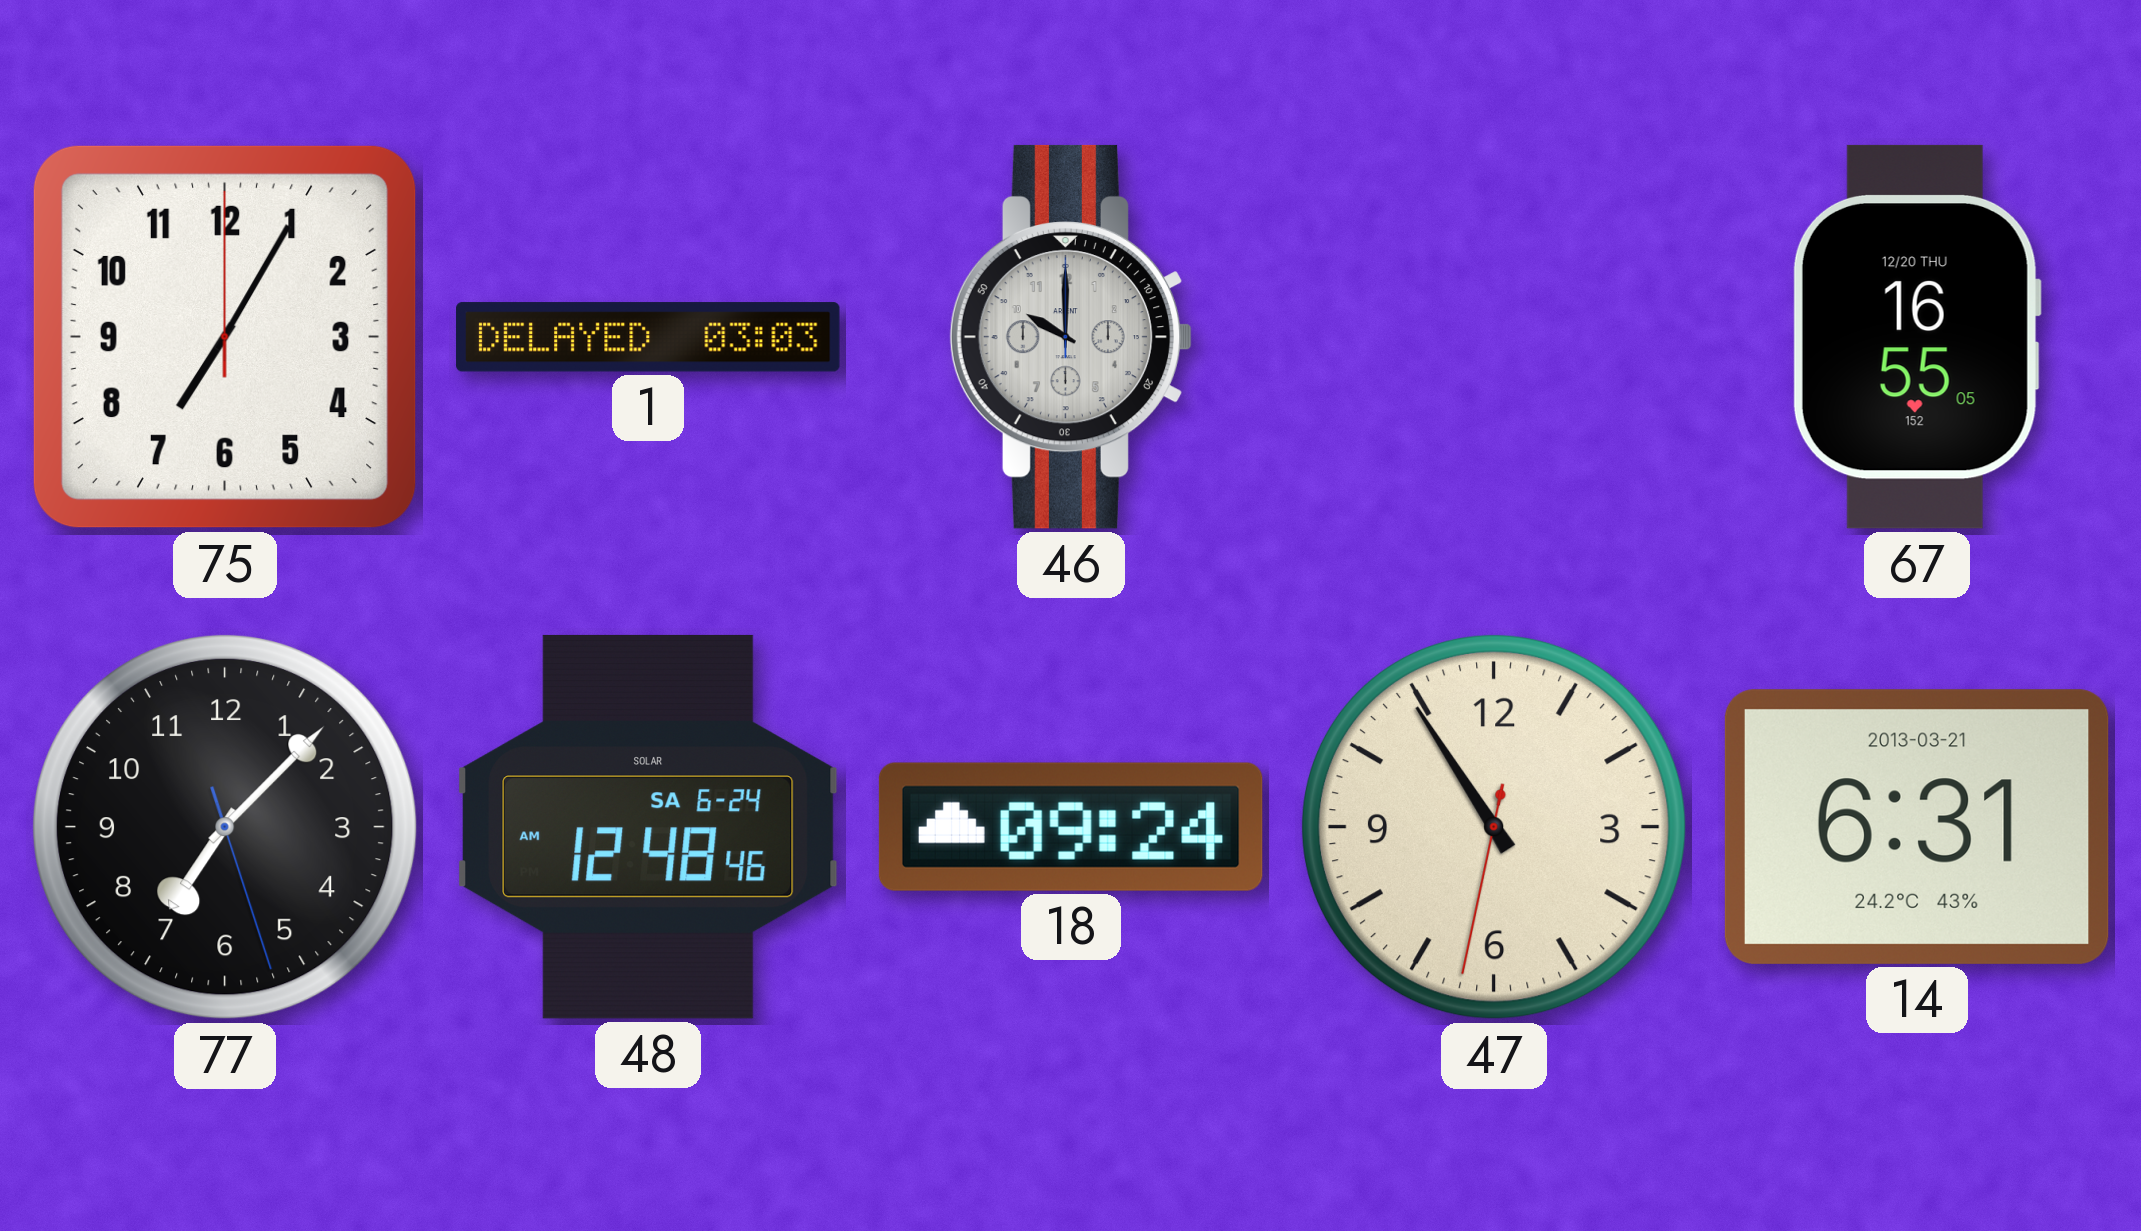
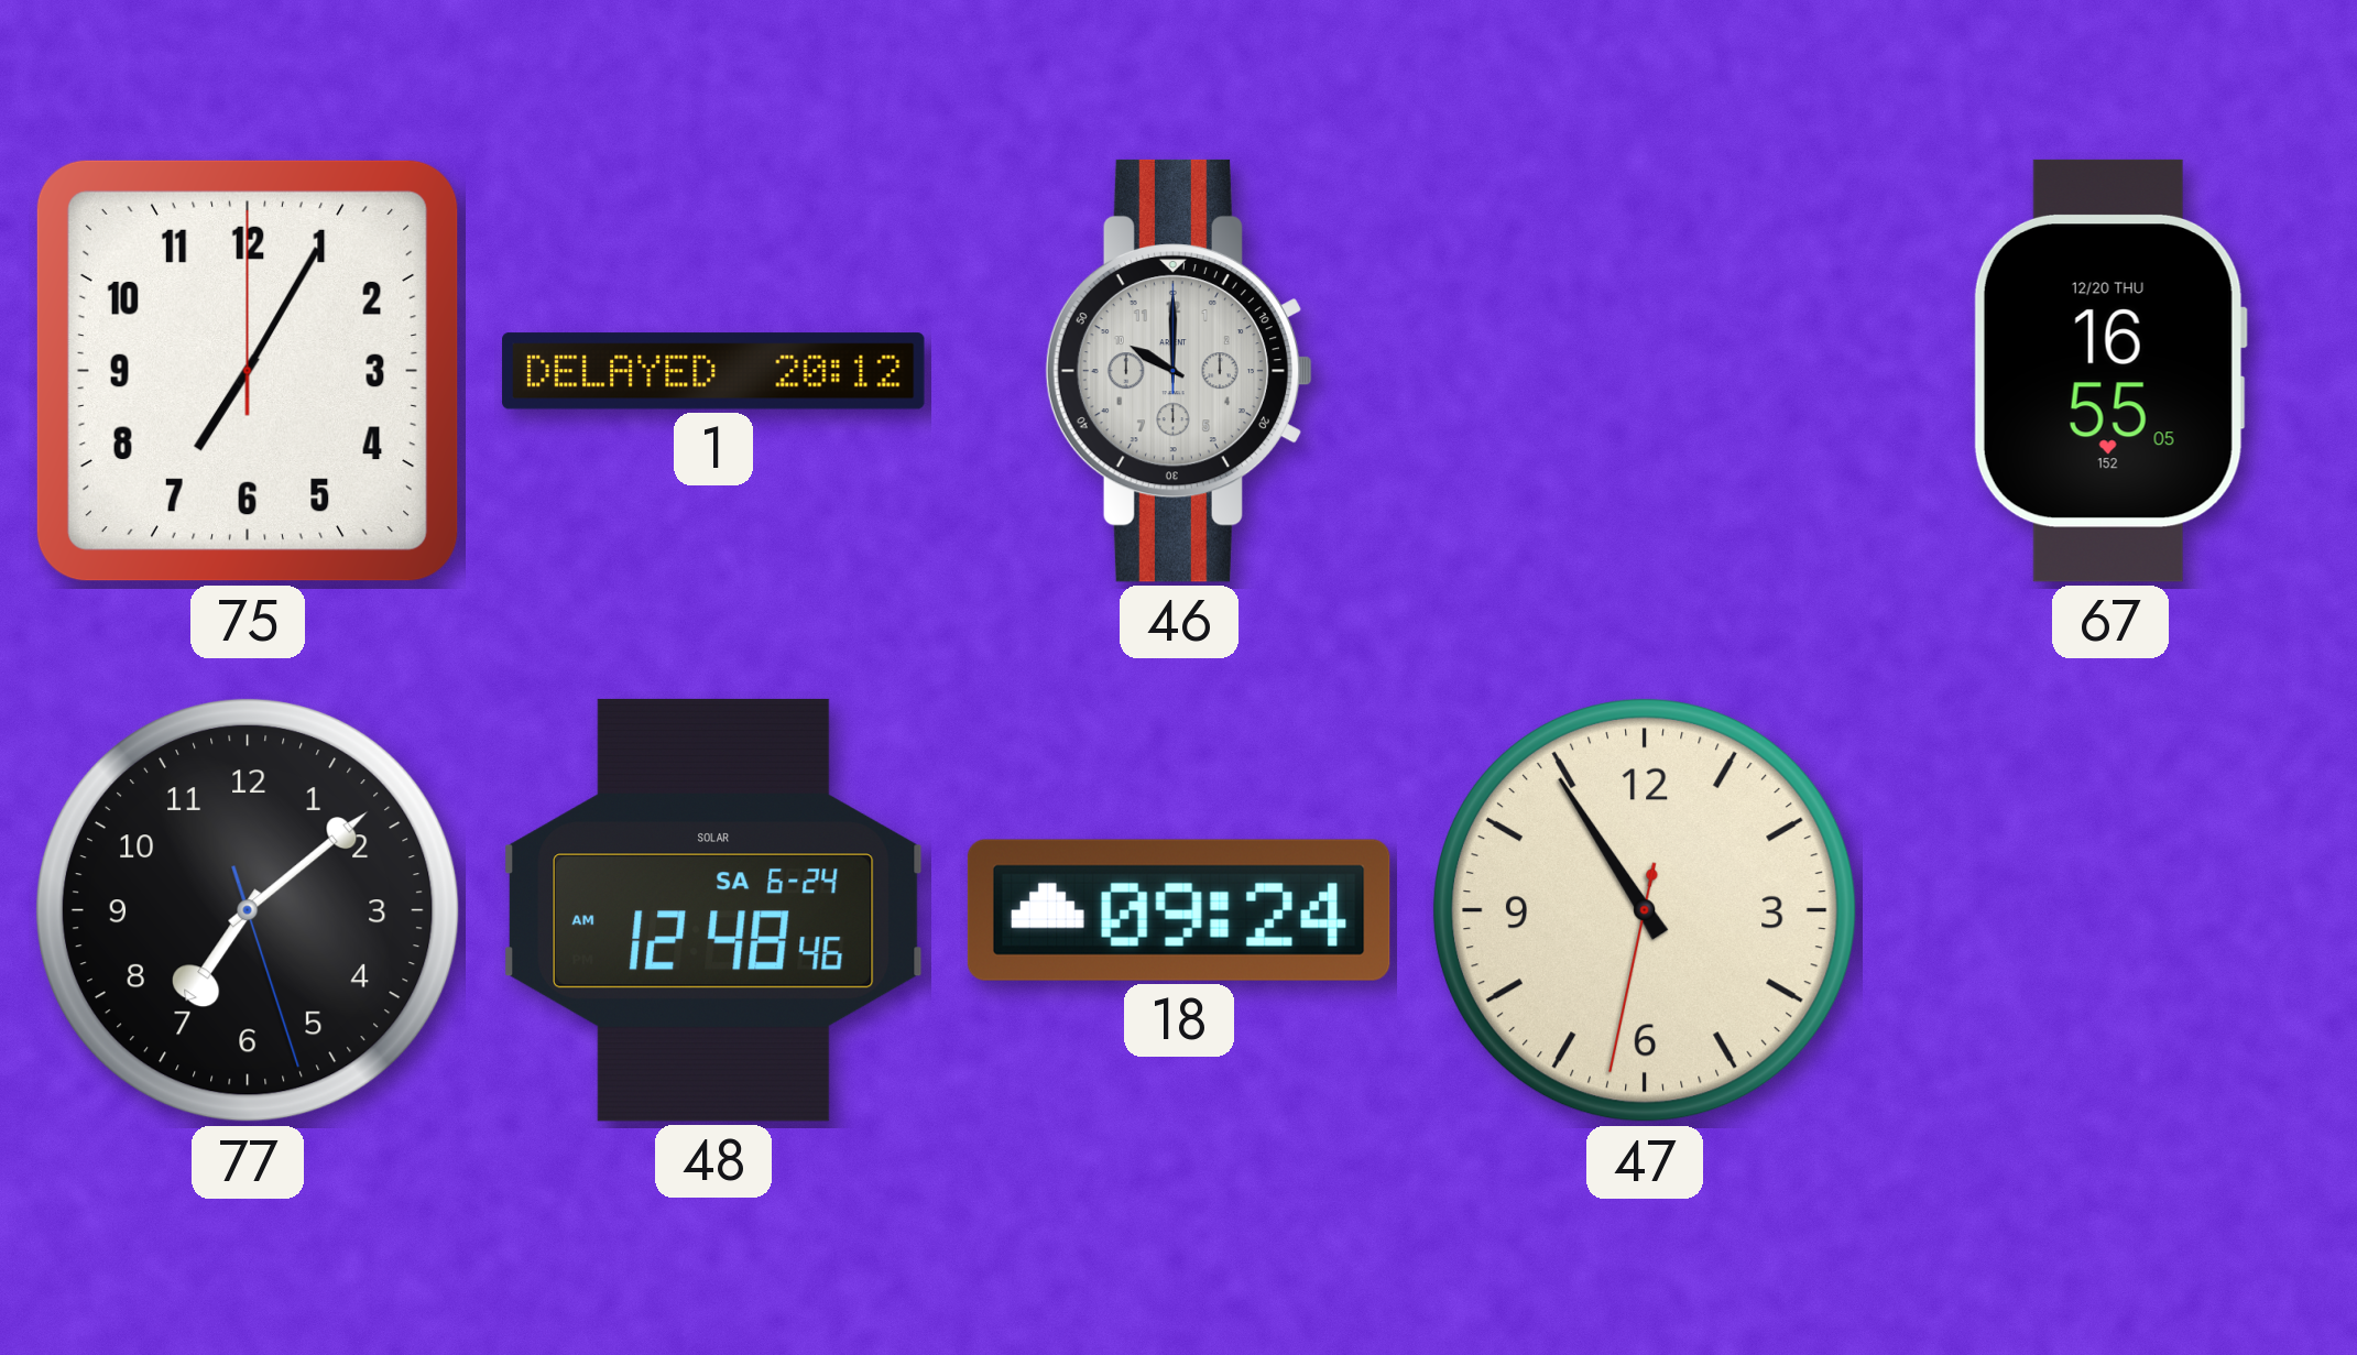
1: 03:03 -> 20:12
77: 7:07 -> 7:08
14: 6:31 -> none
